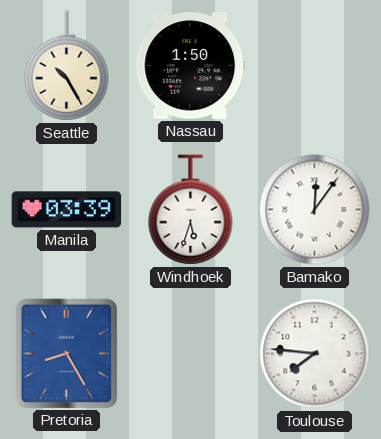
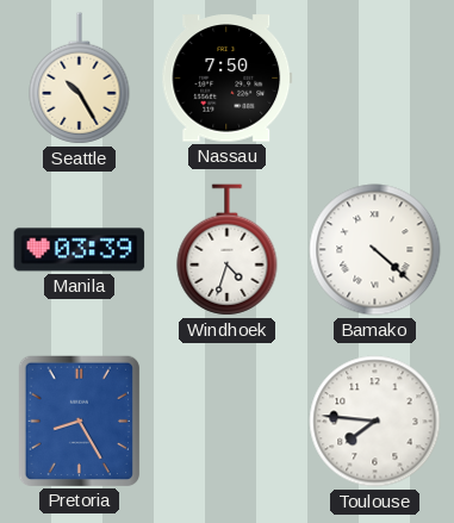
Nassau: 1:50 -> 7:50
Windhoek: 5:33 -> 4:33
Bamako: 12:06 -> 4:22
